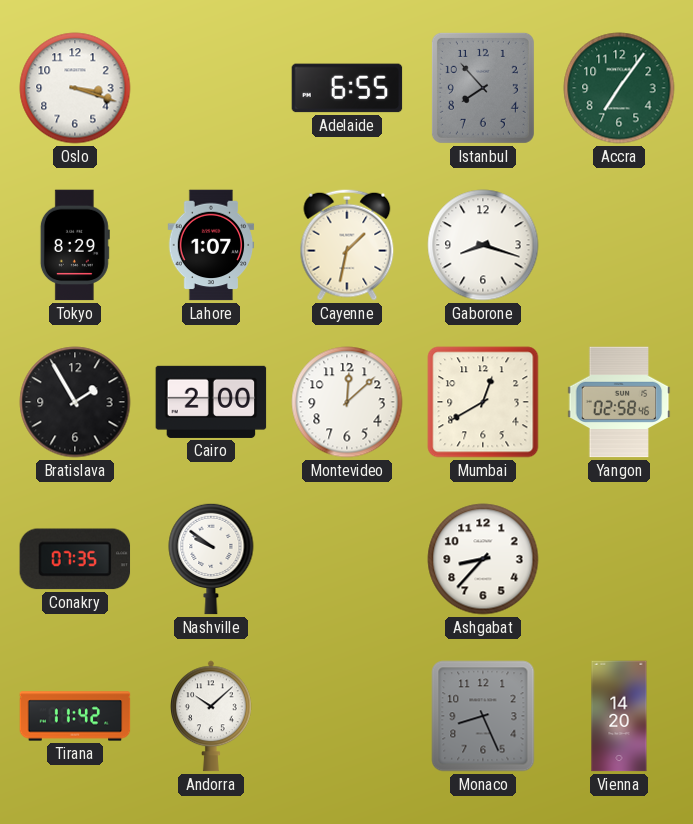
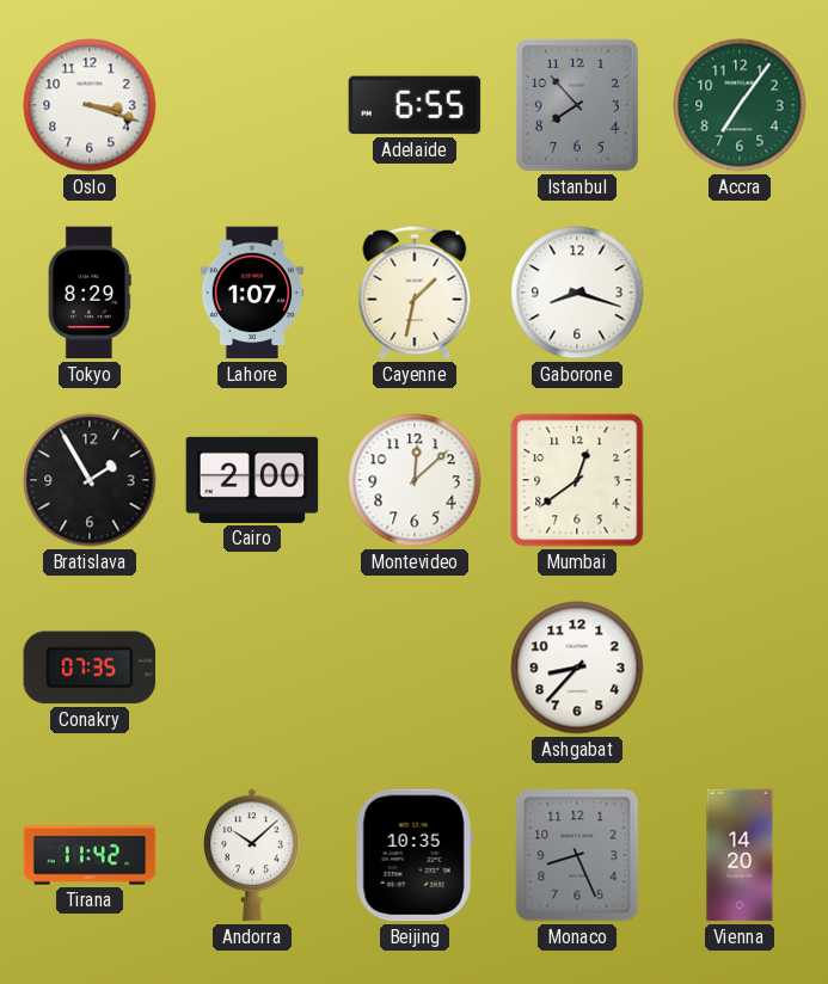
Mumbai: 12:40 -> 12:39
Yangon: 02:58 -> none
Nashville: 9:51 -> none
Beijing: none -> 10:35
